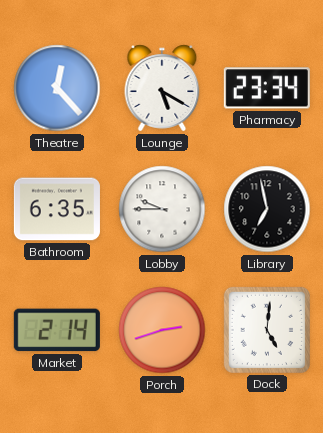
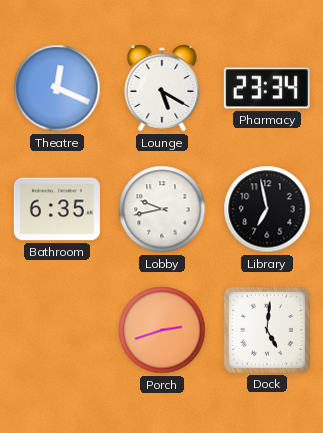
Theatre: 12:23 -> 12:19
Lobby: 9:45 -> 9:43
Market: 2:14 -> none
